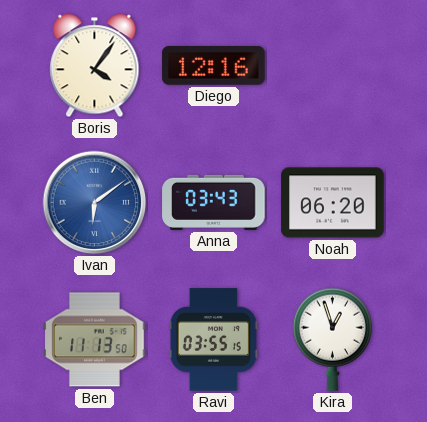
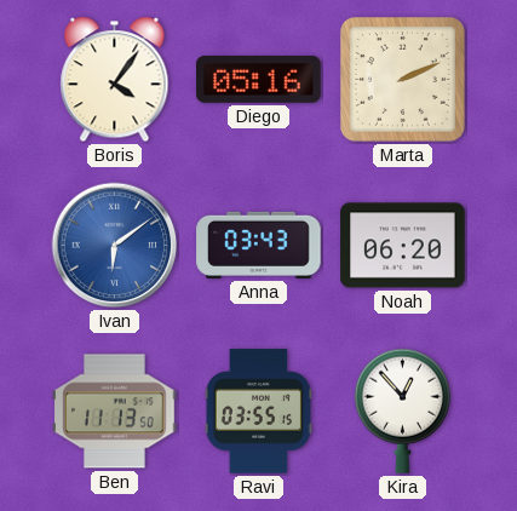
Diego: 12:16 -> 05:16
Marta: none -> 2:11
Kira: 12:57 -> 12:53
